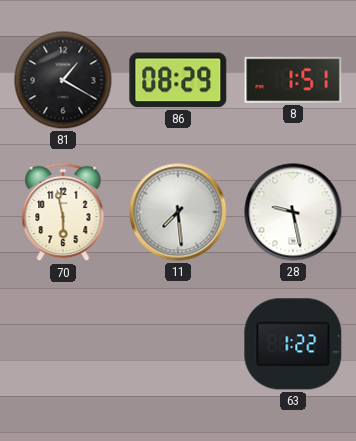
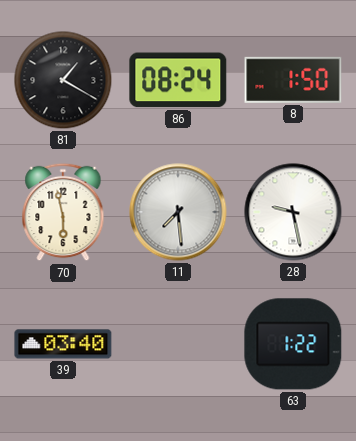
86: 08:29 -> 08:24
8: 1:51 -> 1:50
39: none -> 03:40
